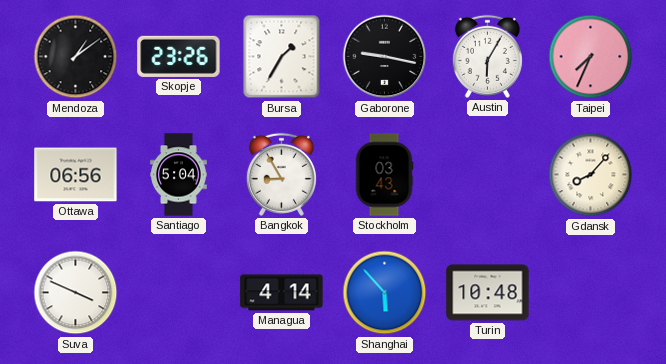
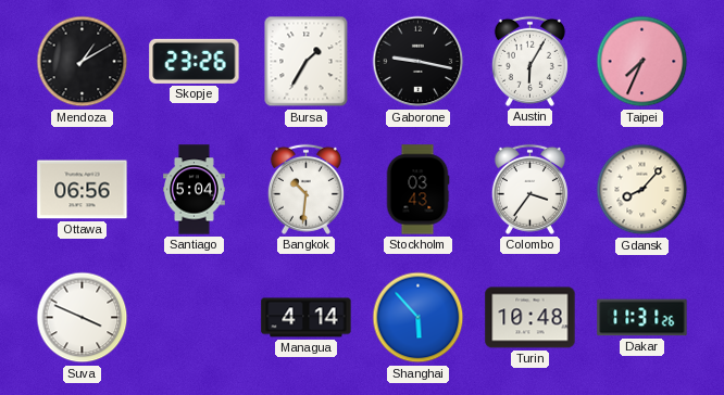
Mendoza: 1:09 -> 1:10
Bangkok: 8:55 -> 10:31
Colombo: none -> 3:36
Dakar: none -> 11:31
